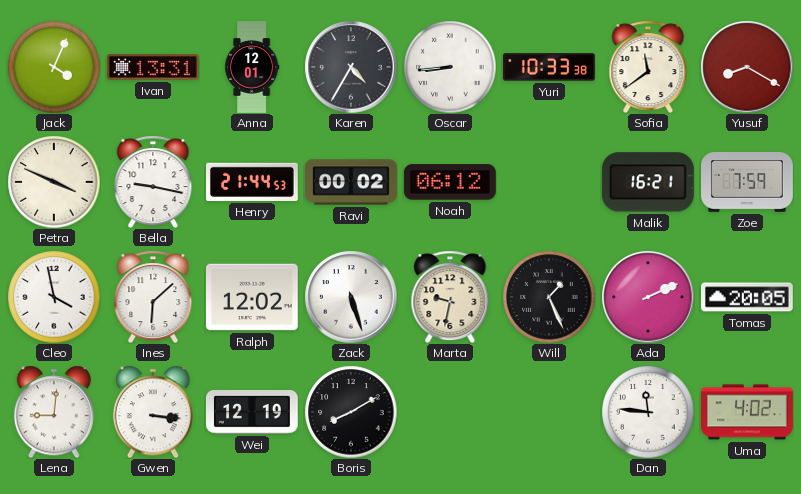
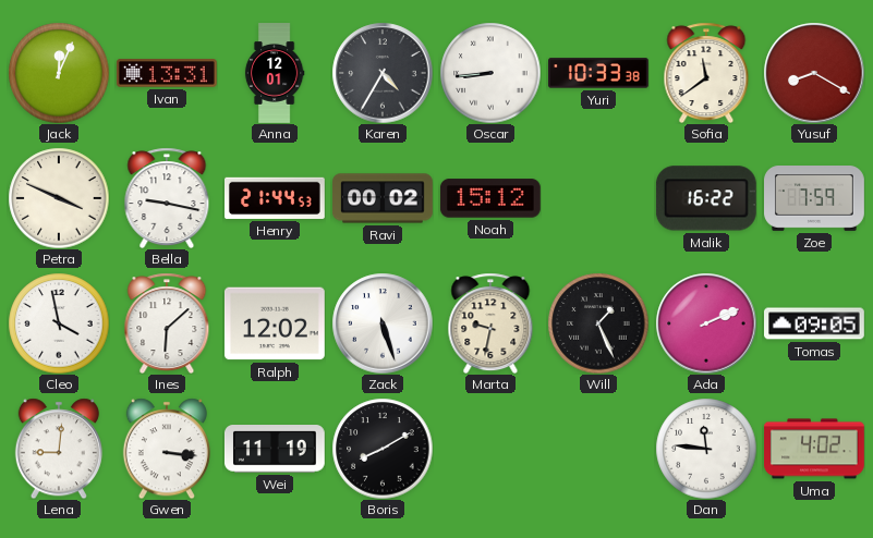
Jack: 4:04 -> 12:04
Noah: 06:12 -> 15:12
Malik: 16:21 -> 16:22
Tomas: 20:05 -> 09:05
Wei: 12:19 -> 11:19
